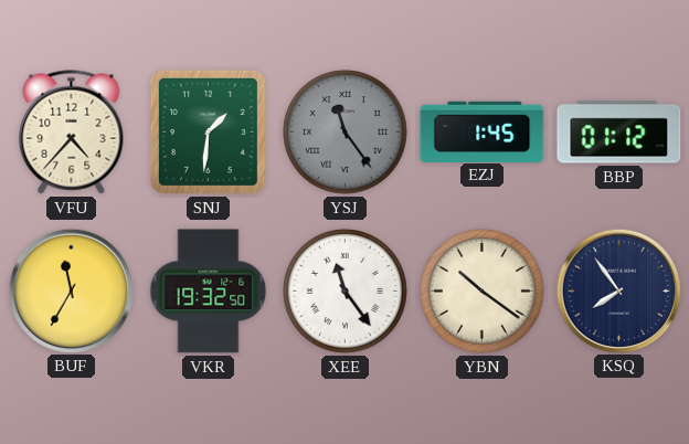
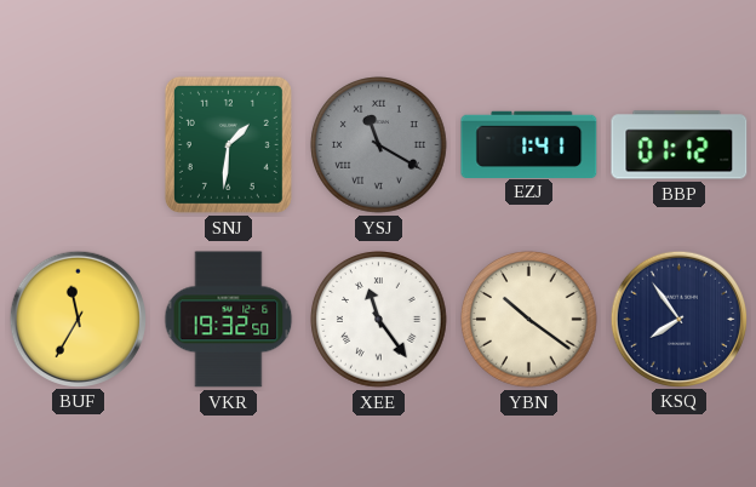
VFU: 4:37 -> none
YSJ: 11:24 -> 11:20
EZJ: 1:45 -> 1:41
